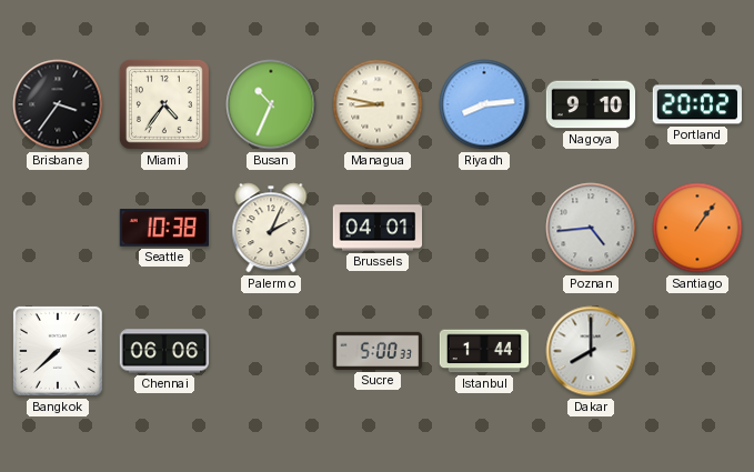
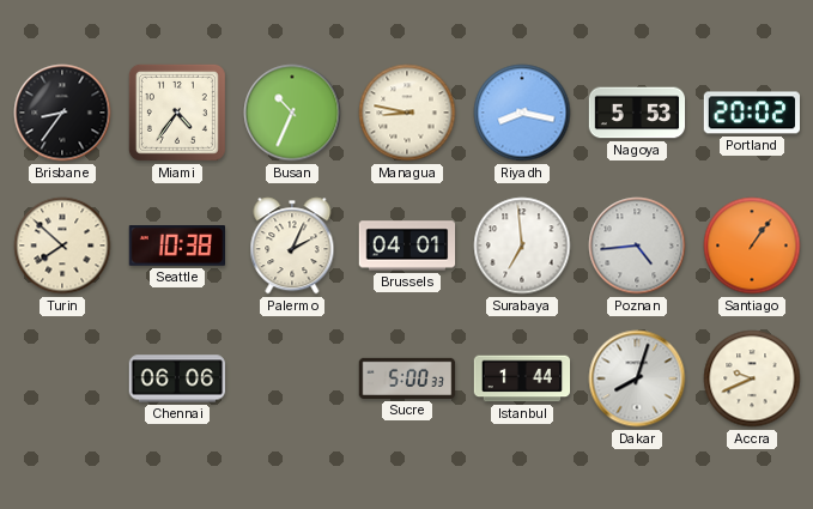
Brisbane: 3:36 -> 8:36
Riyadh: 8:14 -> 8:17
Nagoya: 9:10 -> 5:53
Turin: none -> 7:52
Surabaya: none -> 6:59
Bangkok: 7:38 -> none
Dakar: 8:00 -> 8:03
Accra: none -> 9:41
